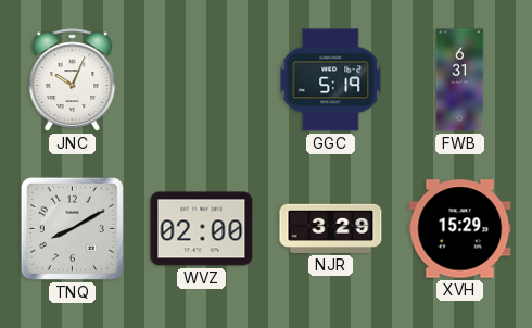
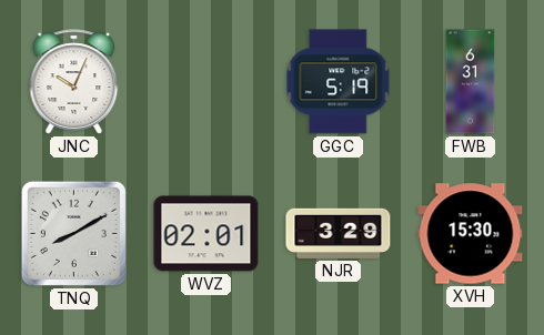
WVZ: 02:00 -> 02:01
XVH: 15:29 -> 15:30
